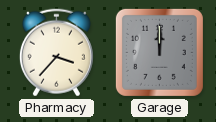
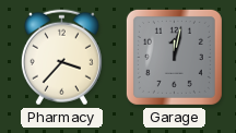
Garage: 12:00 -> 12:02
